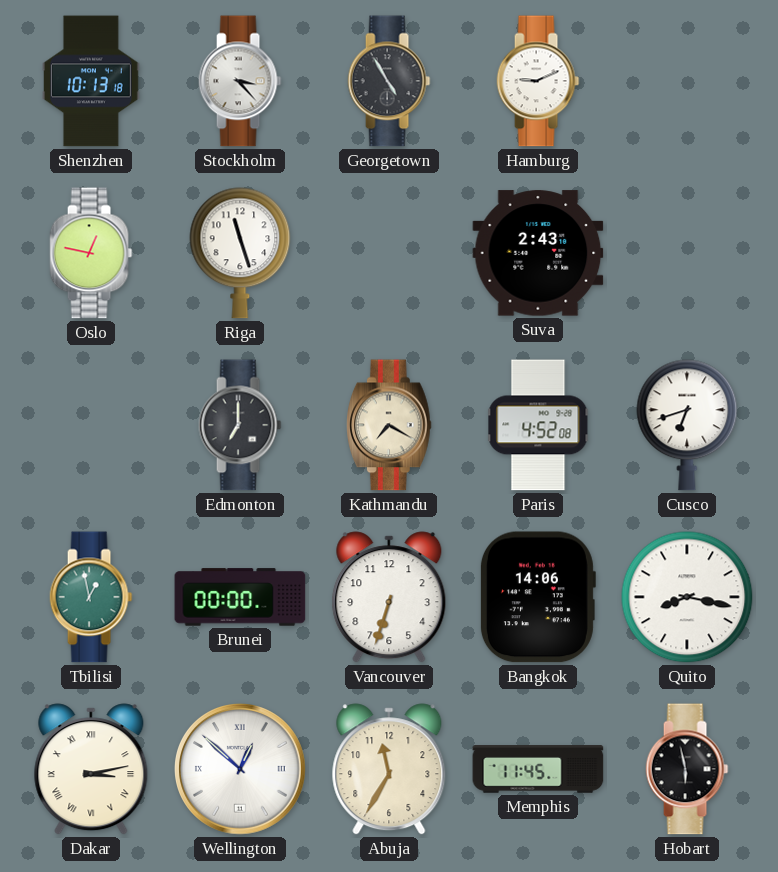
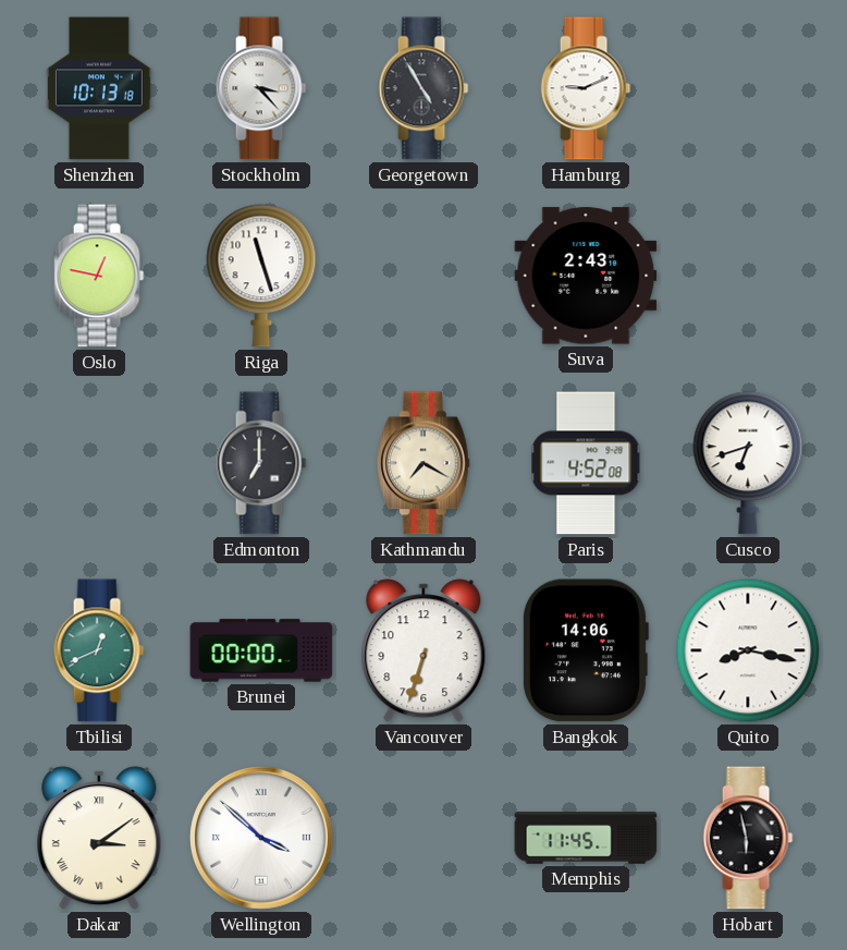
Tbilisi: 12:58 -> 12:41
Dakar: 3:13 -> 3:09
Wellington: 12:52 -> 3:52
Abuja: 11:35 -> none
